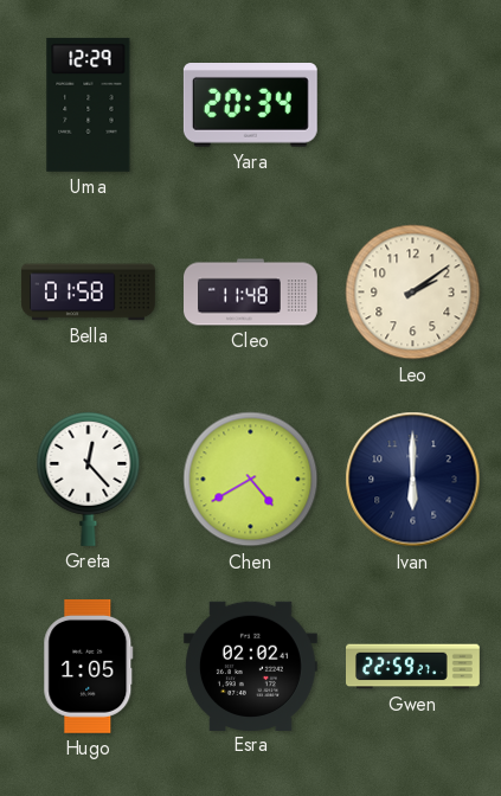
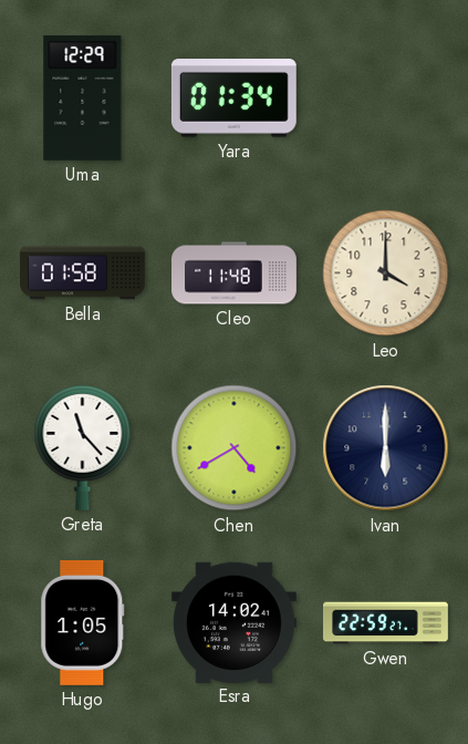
Yara: 20:34 -> 01:34
Leo: 2:09 -> 4:00
Greta: 12:23 -> 11:23
Esra: 02:02 -> 14:02
